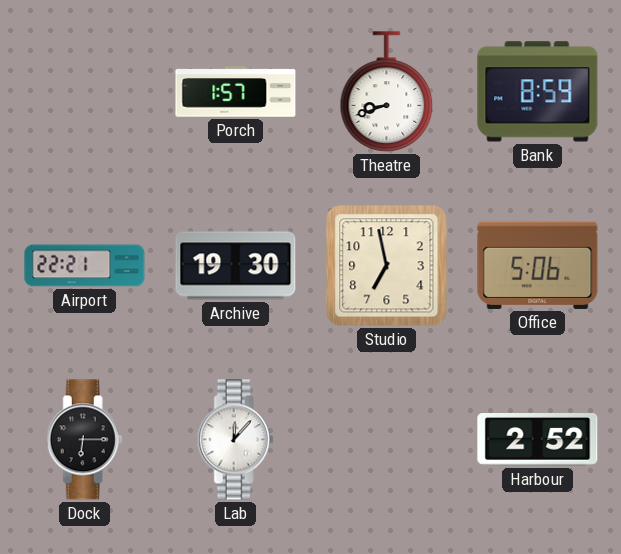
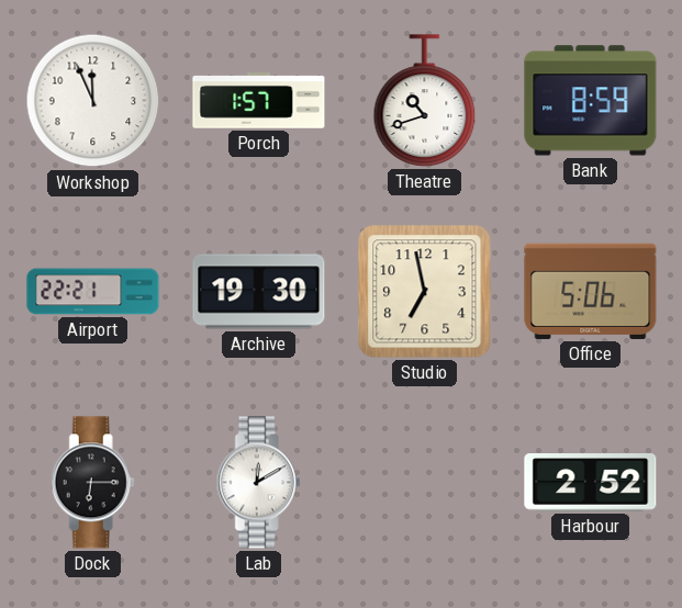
Workshop: none -> 11:56
Theatre: 8:42 -> 10:42
Lab: 12:07 -> 12:10
